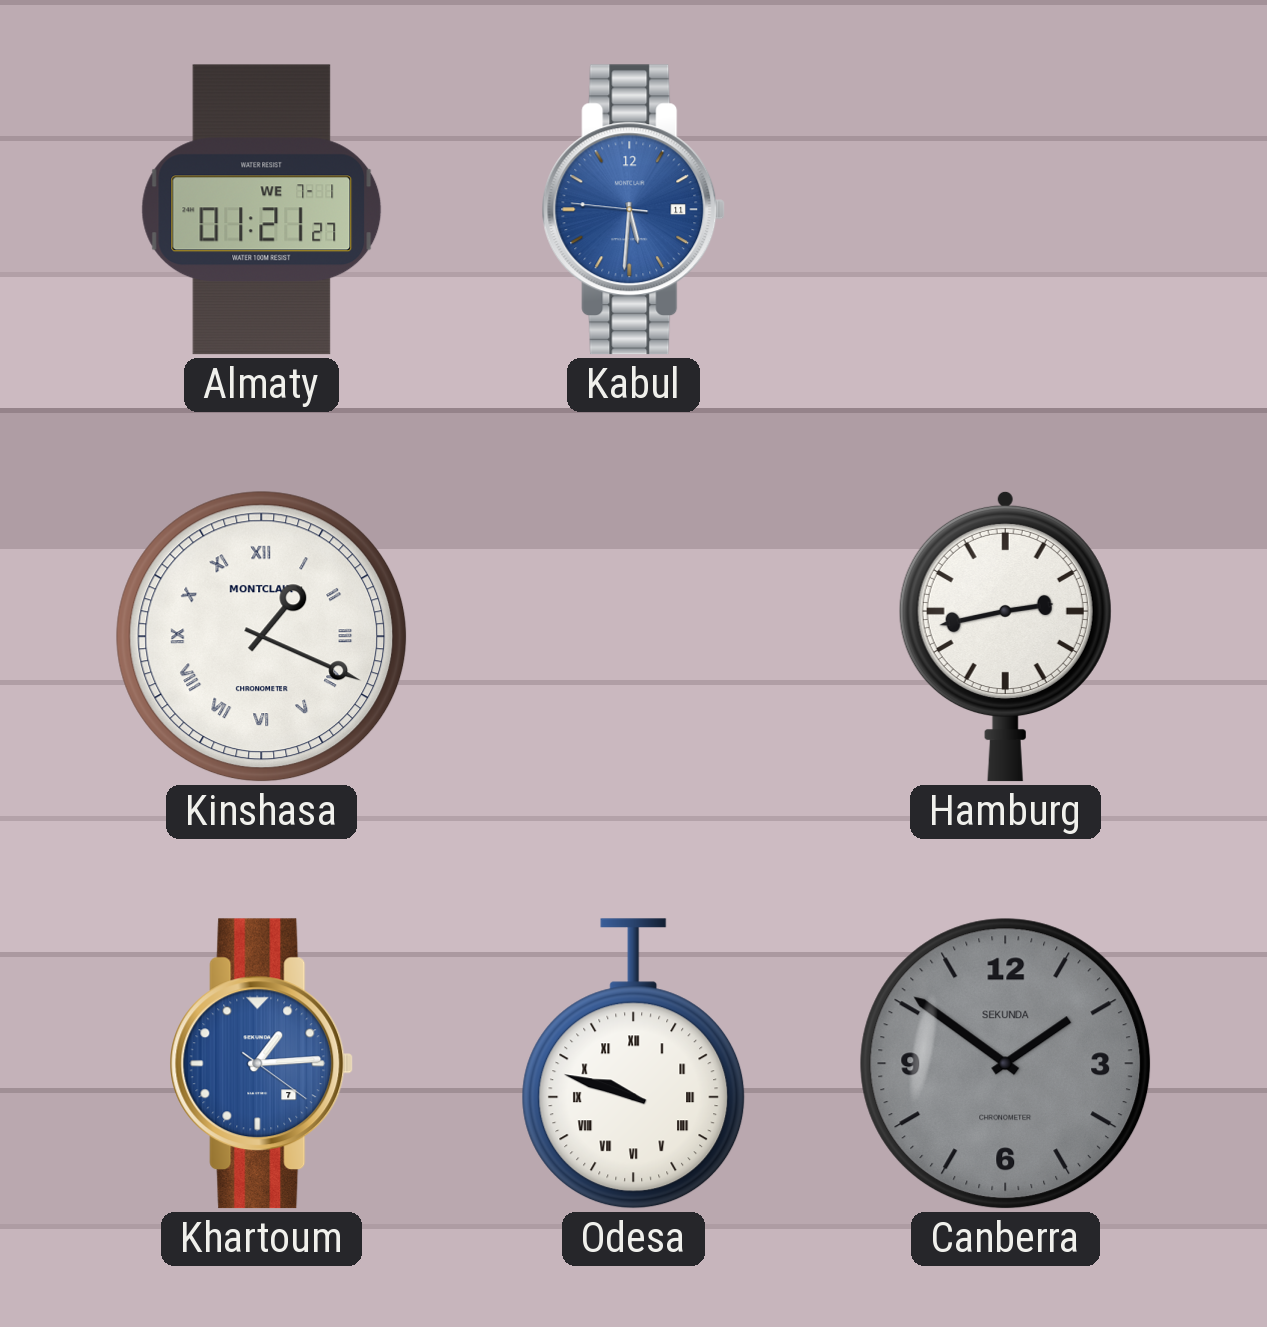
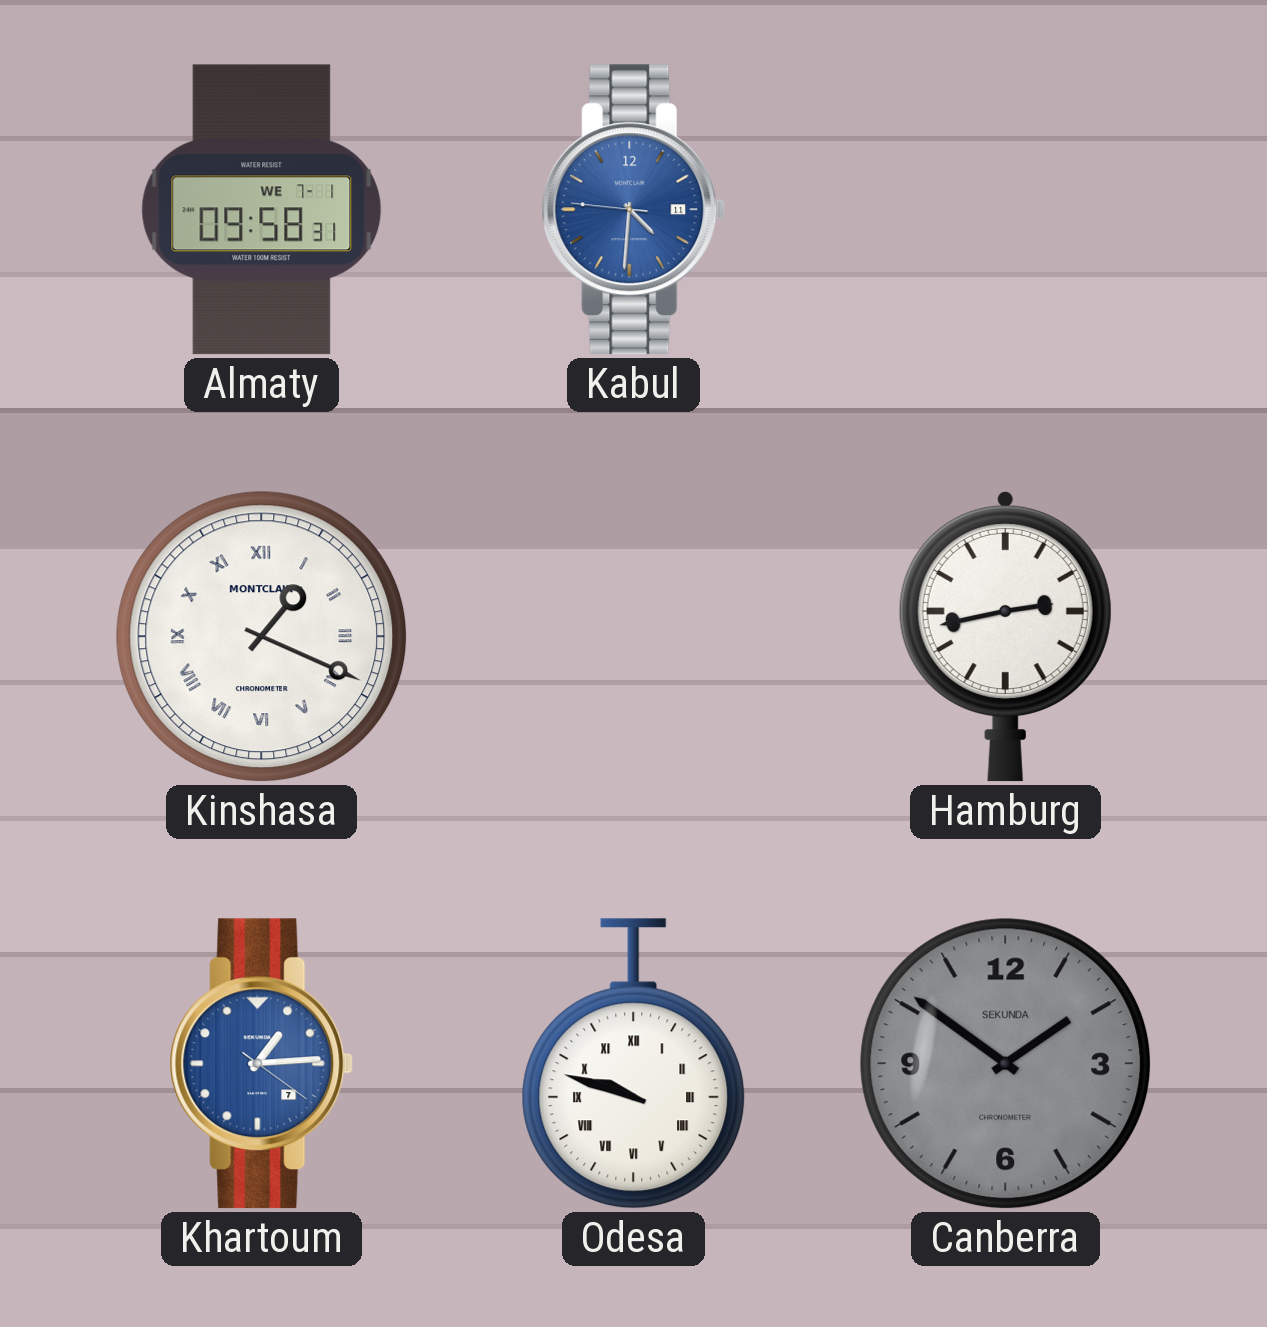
Almaty: 01:21 -> 09:58
Kabul: 5:30 -> 4:30
